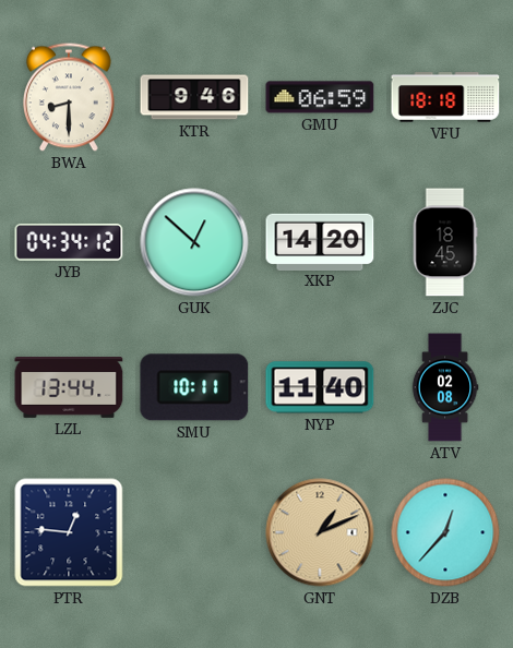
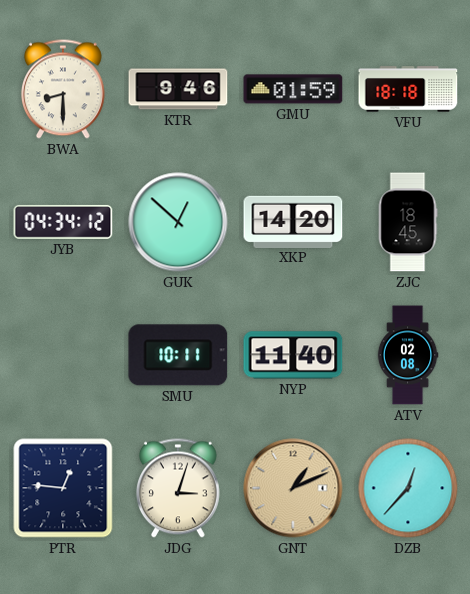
GMU: 06:59 -> 01:59
LZL: 13:44 -> none
JDG: none -> 3:03
